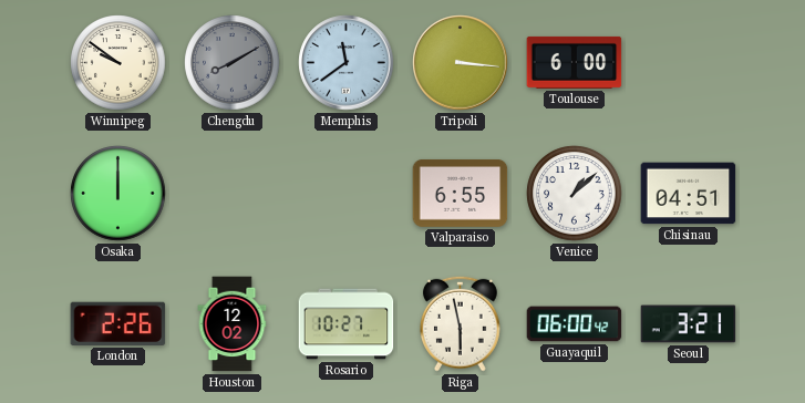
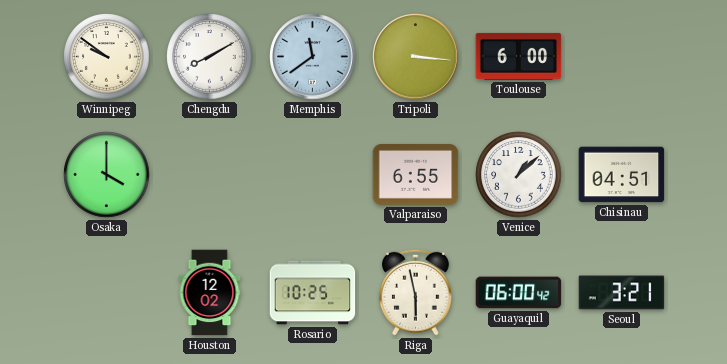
Chengdu dial: grey -> white
Osaka: 12:00 -> 4:00
London: 2:26 -> none
Rosario: 10:27 -> 10:25
